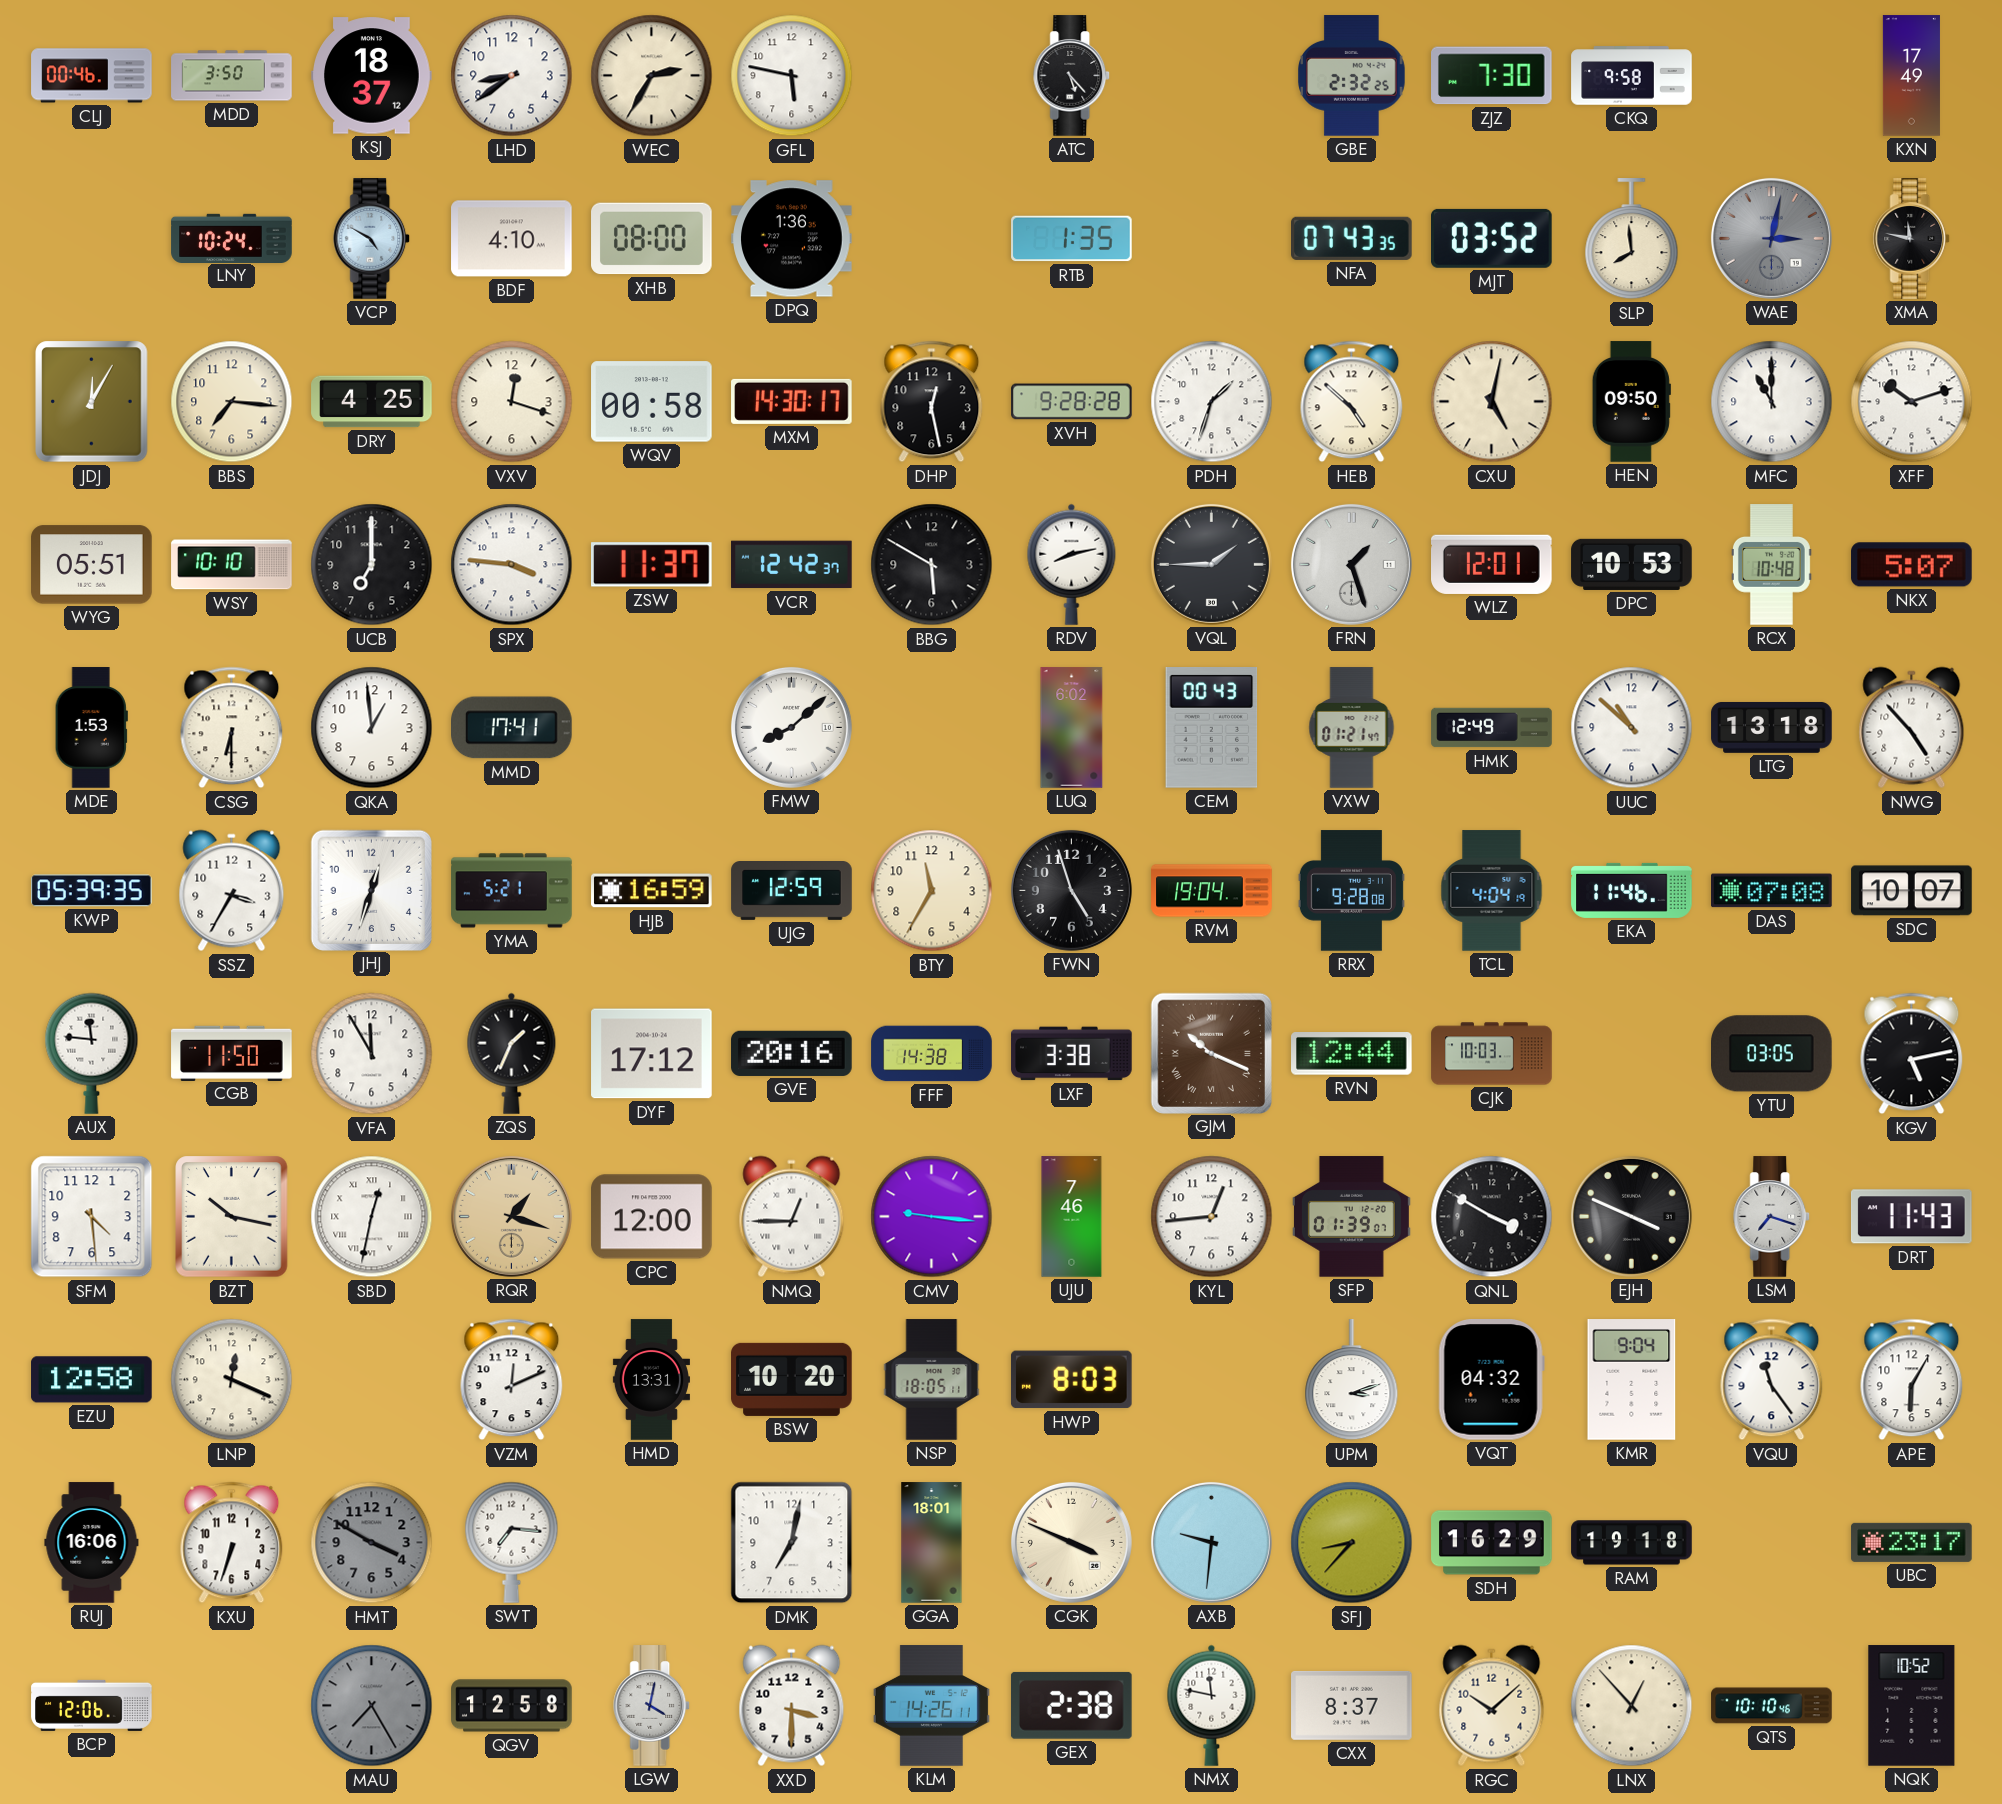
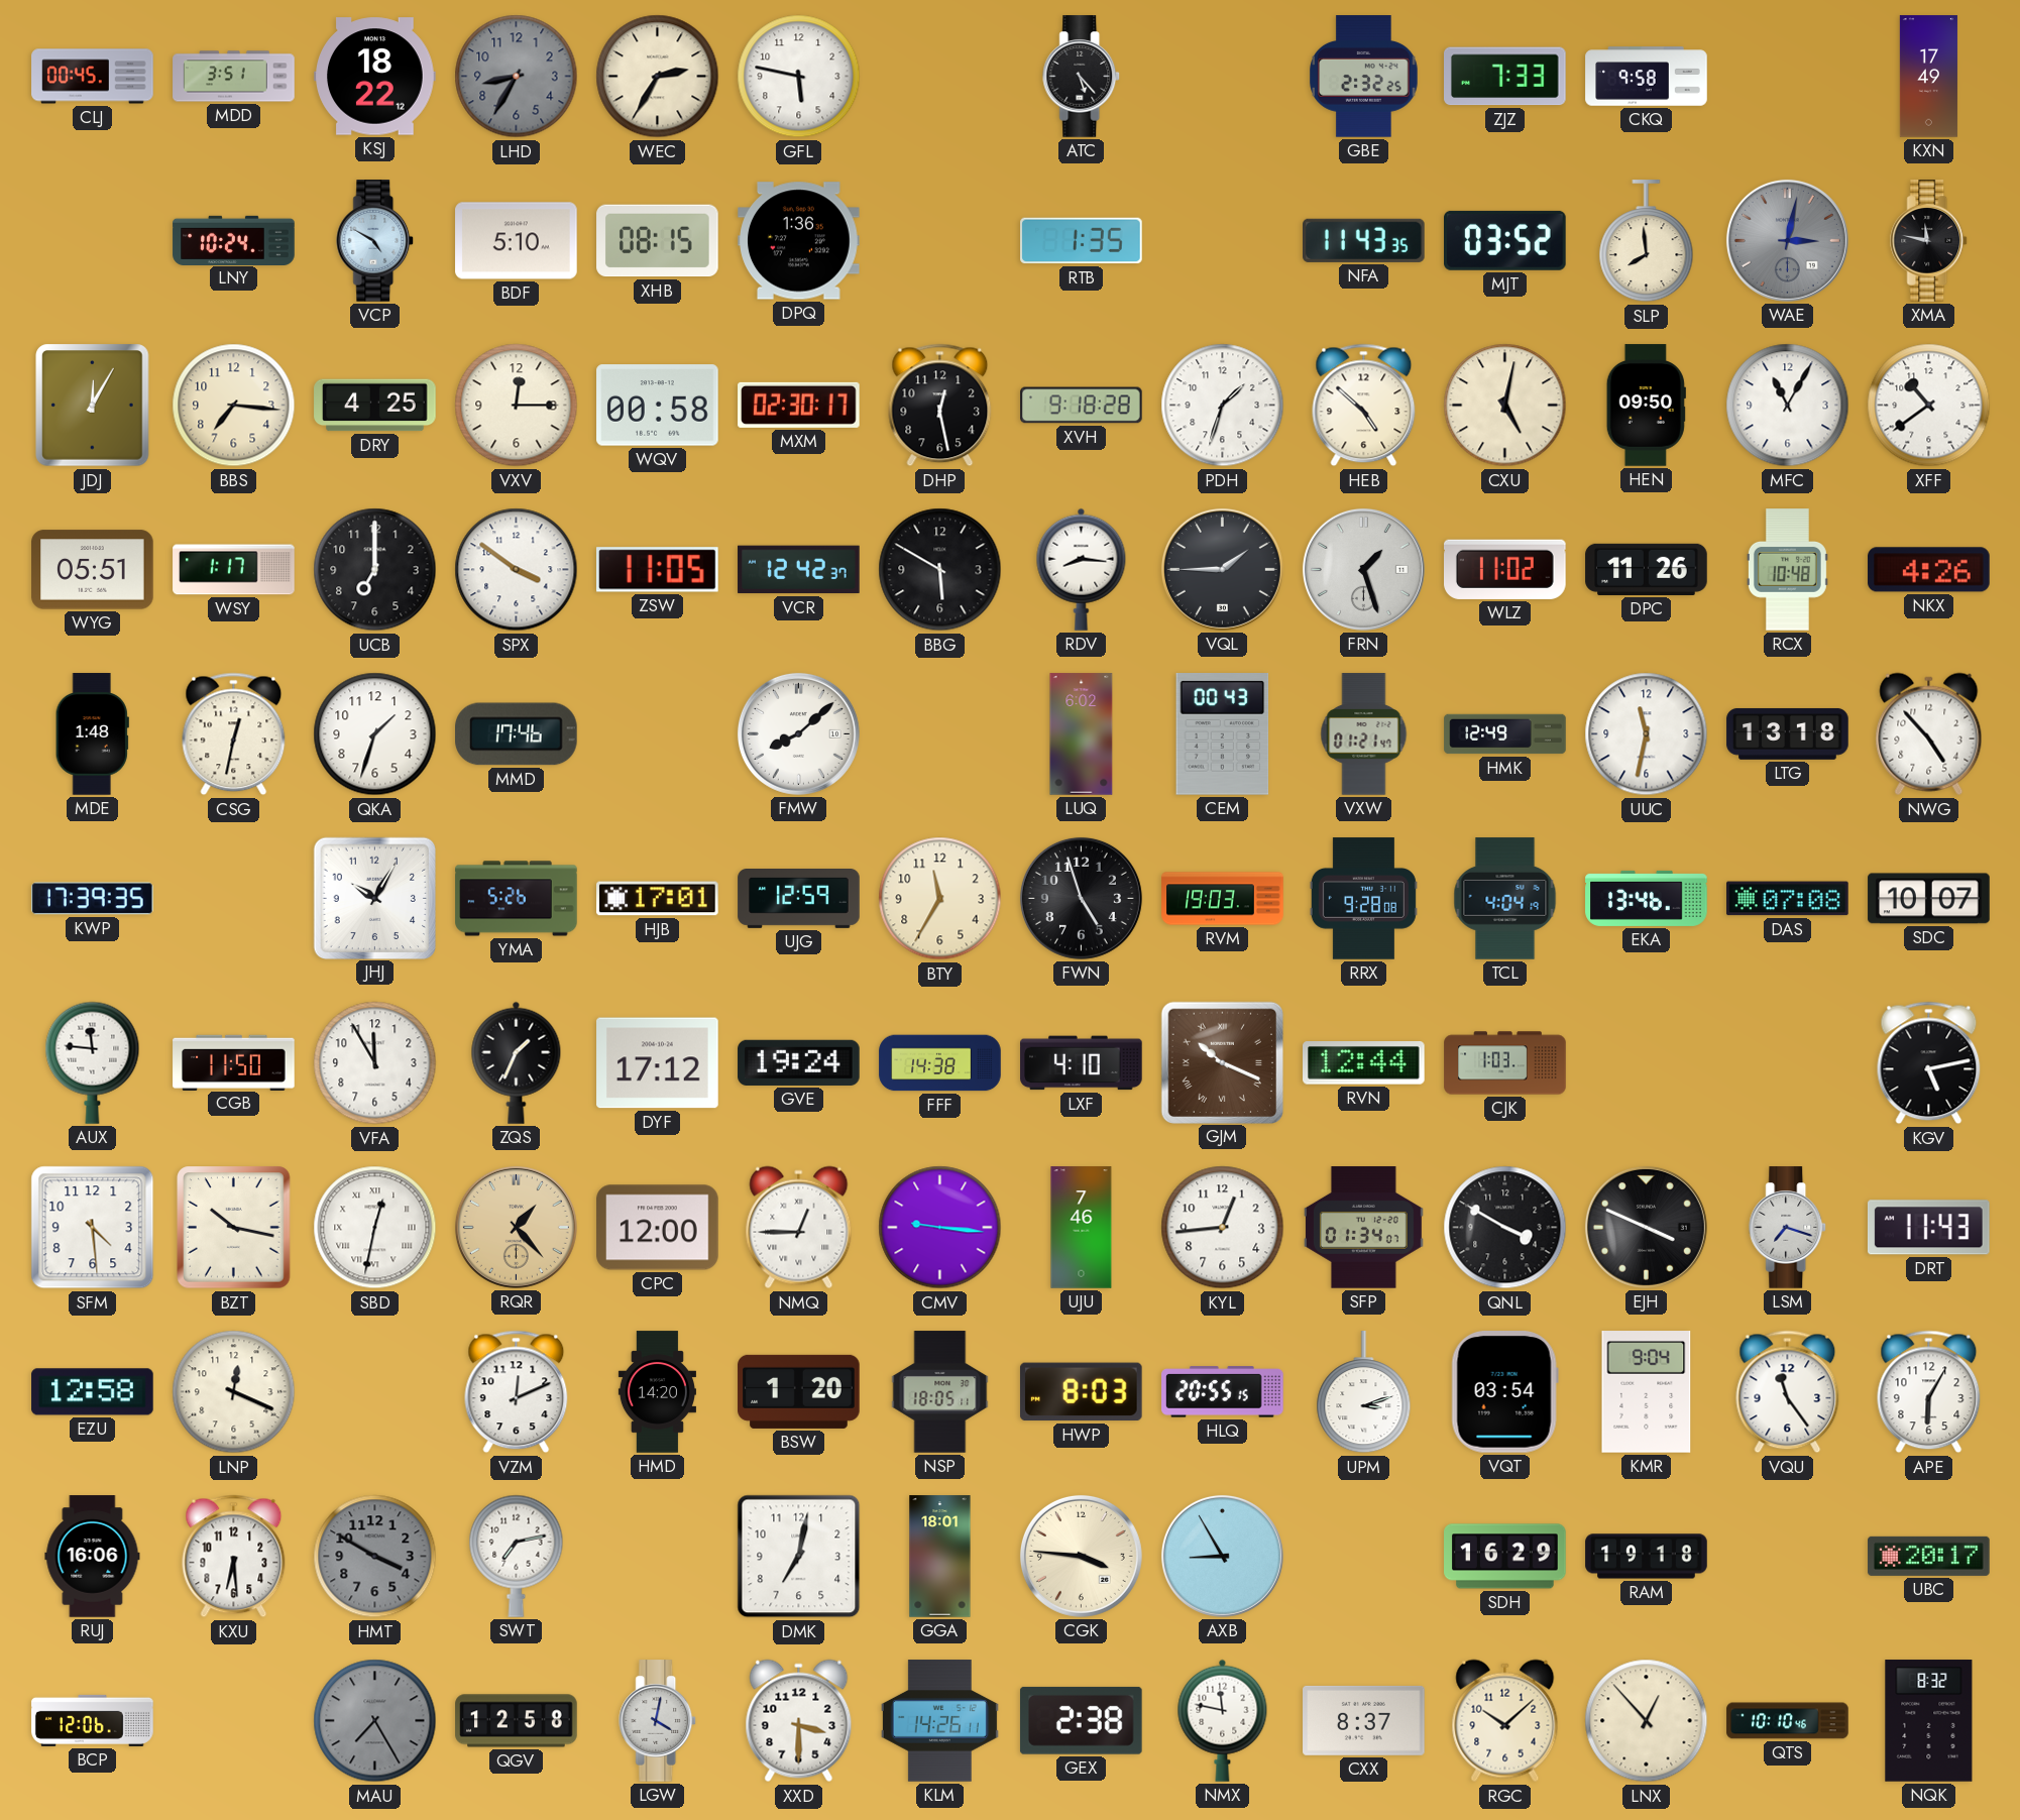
CLJ: 00:46 -> 00:45
MDD: 3:50 -> 3:51
KSJ: 18:37 -> 18:22
LHD: 8:39 -> 8:35
LHD dial: white -> grey
ZJZ: 7:30 -> 7:33
BDF: 4:10 -> 5:10
XHB: 08:00 -> 08:15
NFA: 07:43 -> 11:43
VXV: 12:18 -> 12:15
MXM: 14:30 -> 02:30
XVH: 9:28 -> 9:18
MFC: 11:00 -> 11:05
XFF: 10:12 -> 10:39
WSY: 10:10 -> 1:17
SPX: 3:46 -> 3:51
ZSW: 11:37 -> 11:05
RDV: 8:13 -> 8:16
WLZ: 12:01 -> 11:02
DPC: 10:53 -> 11:26
NKX: 5:07 -> 4:26
MDE: 1:53 -> 1:48
CSG: 6:30 -> 12:32
QKA: 12:59 -> 1:33
MMD: 17:41 -> 17:46
UUC: 10:52 -> 11:32
KWP: 05:39 -> 17:39
SSZ: 3:35 -> none
JHJ: 12:33 -> 10:05
YMA: 5:21 -> 5:26
HJB: 16:59 -> 17:01
RVM: 19:04 -> 19:03
EKA: 11:46 -> 13:46
GVE: 20:16 -> 19:24
LXF: 3:38 -> 4:10
CJK: 10:03 -> 1:03
YTU: 03:05 -> none
RQR: 1:18 -> 1:23
SFP: 01:39 -> 01:34
HMD: 13:31 -> 14:20
BSW: 10:20 -> 1:20
HLQ: none -> 20:55
VQT: 04:32 -> 03:54
KXU: 6:33 -> 6:29
SWT: 7:16 -> 7:13
CGK: 3:49 -> 3:46
AXB: 9:31 -> 8:55
SFJ: 8:37 -> none
UBC: 23:17 -> 20:17
NQK: 10:52 -> 8:32
